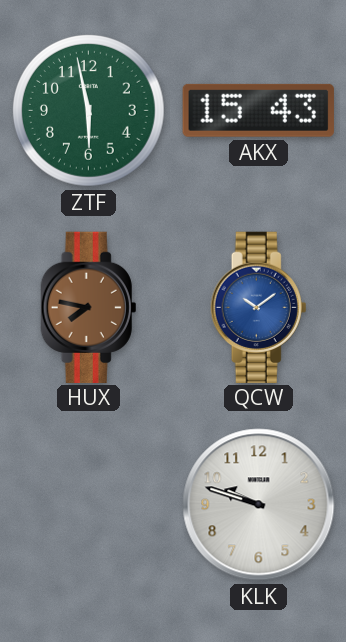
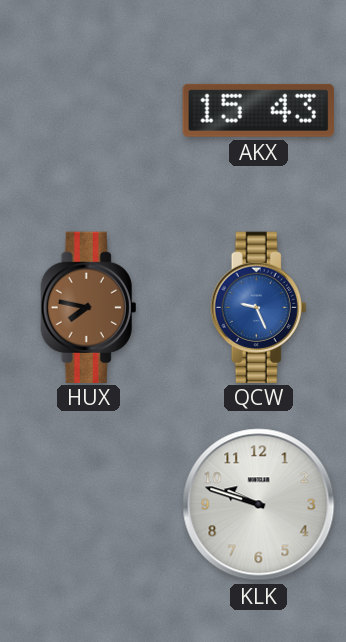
ZTF: 5:58 -> none
QCW: 10:09 -> 9:26
